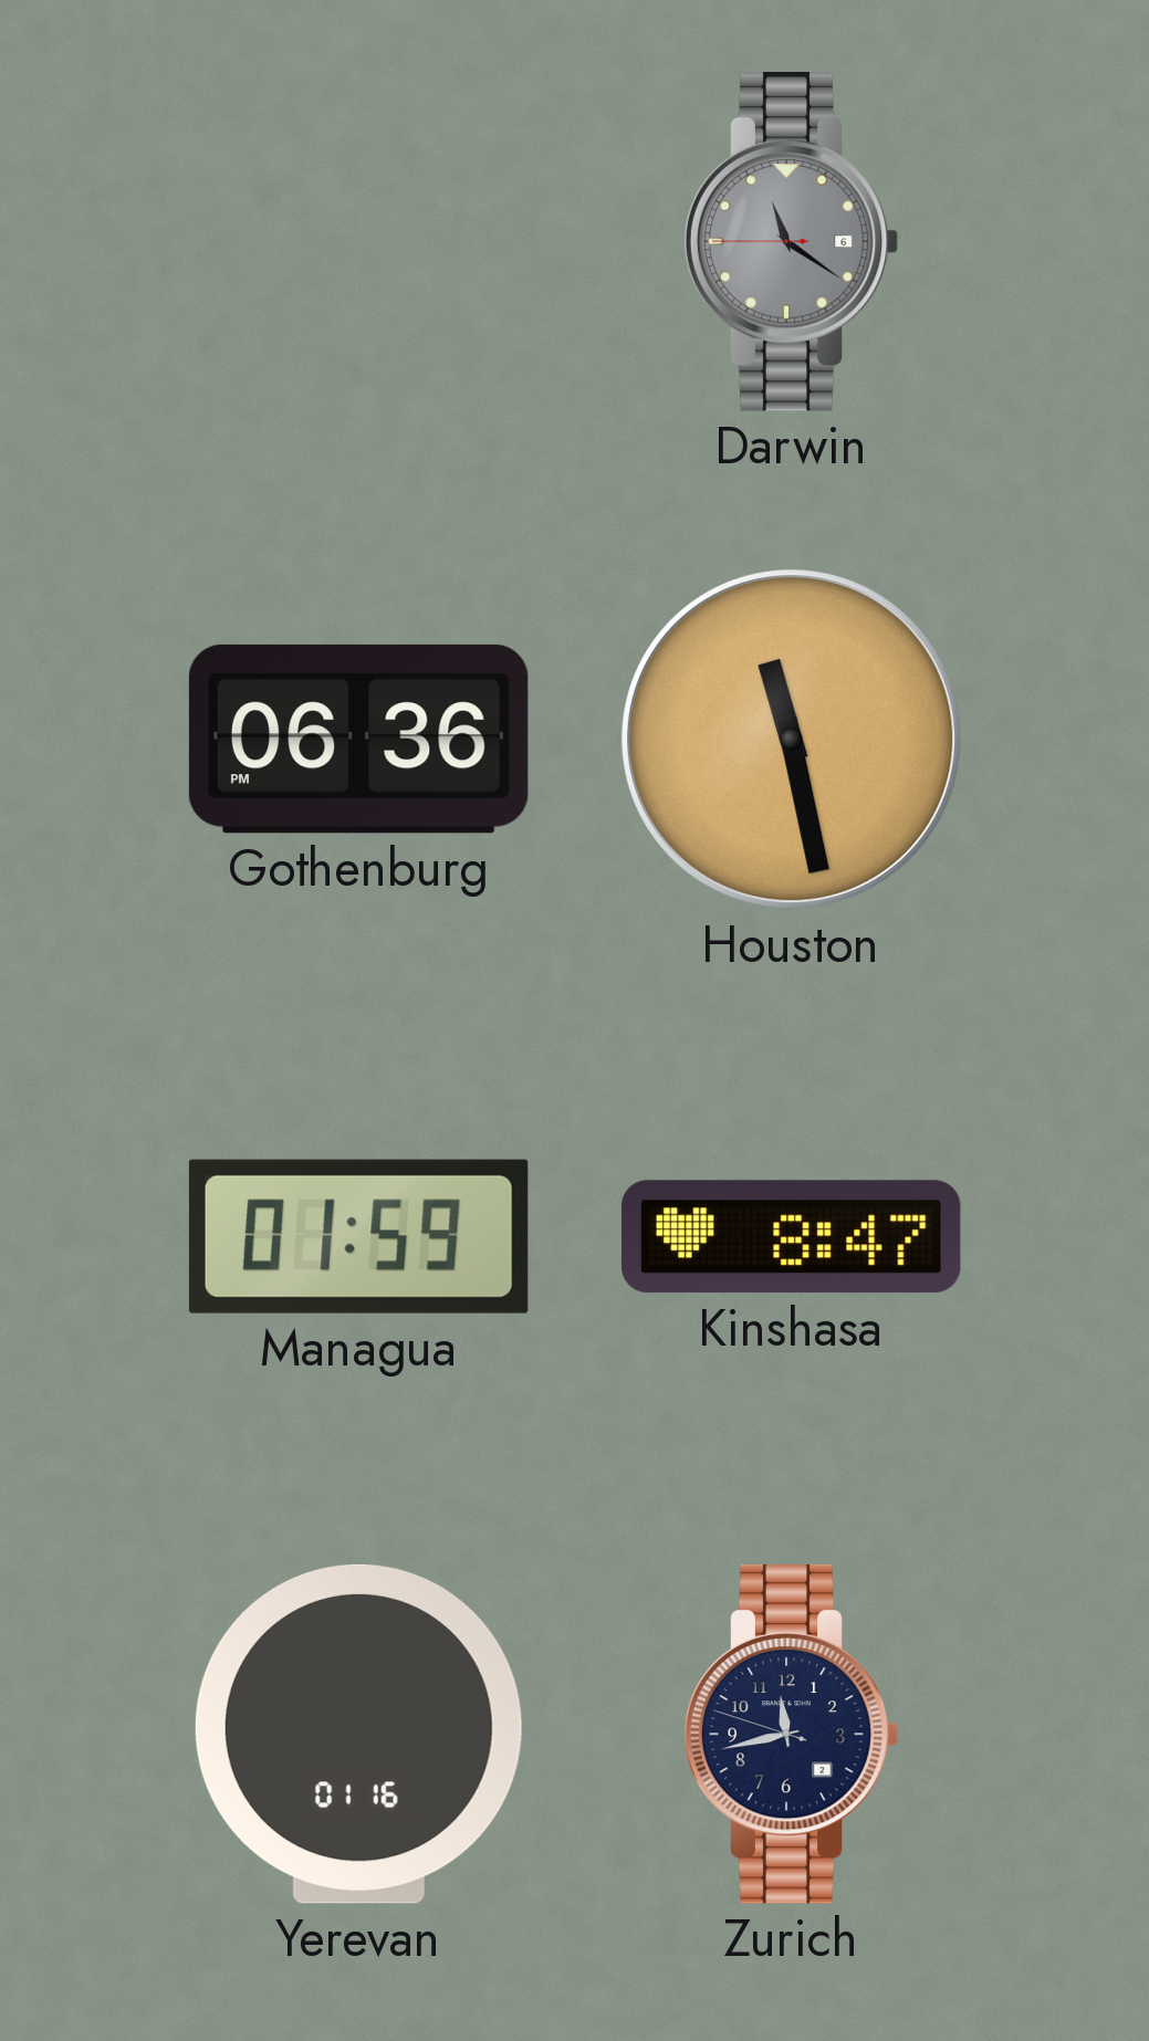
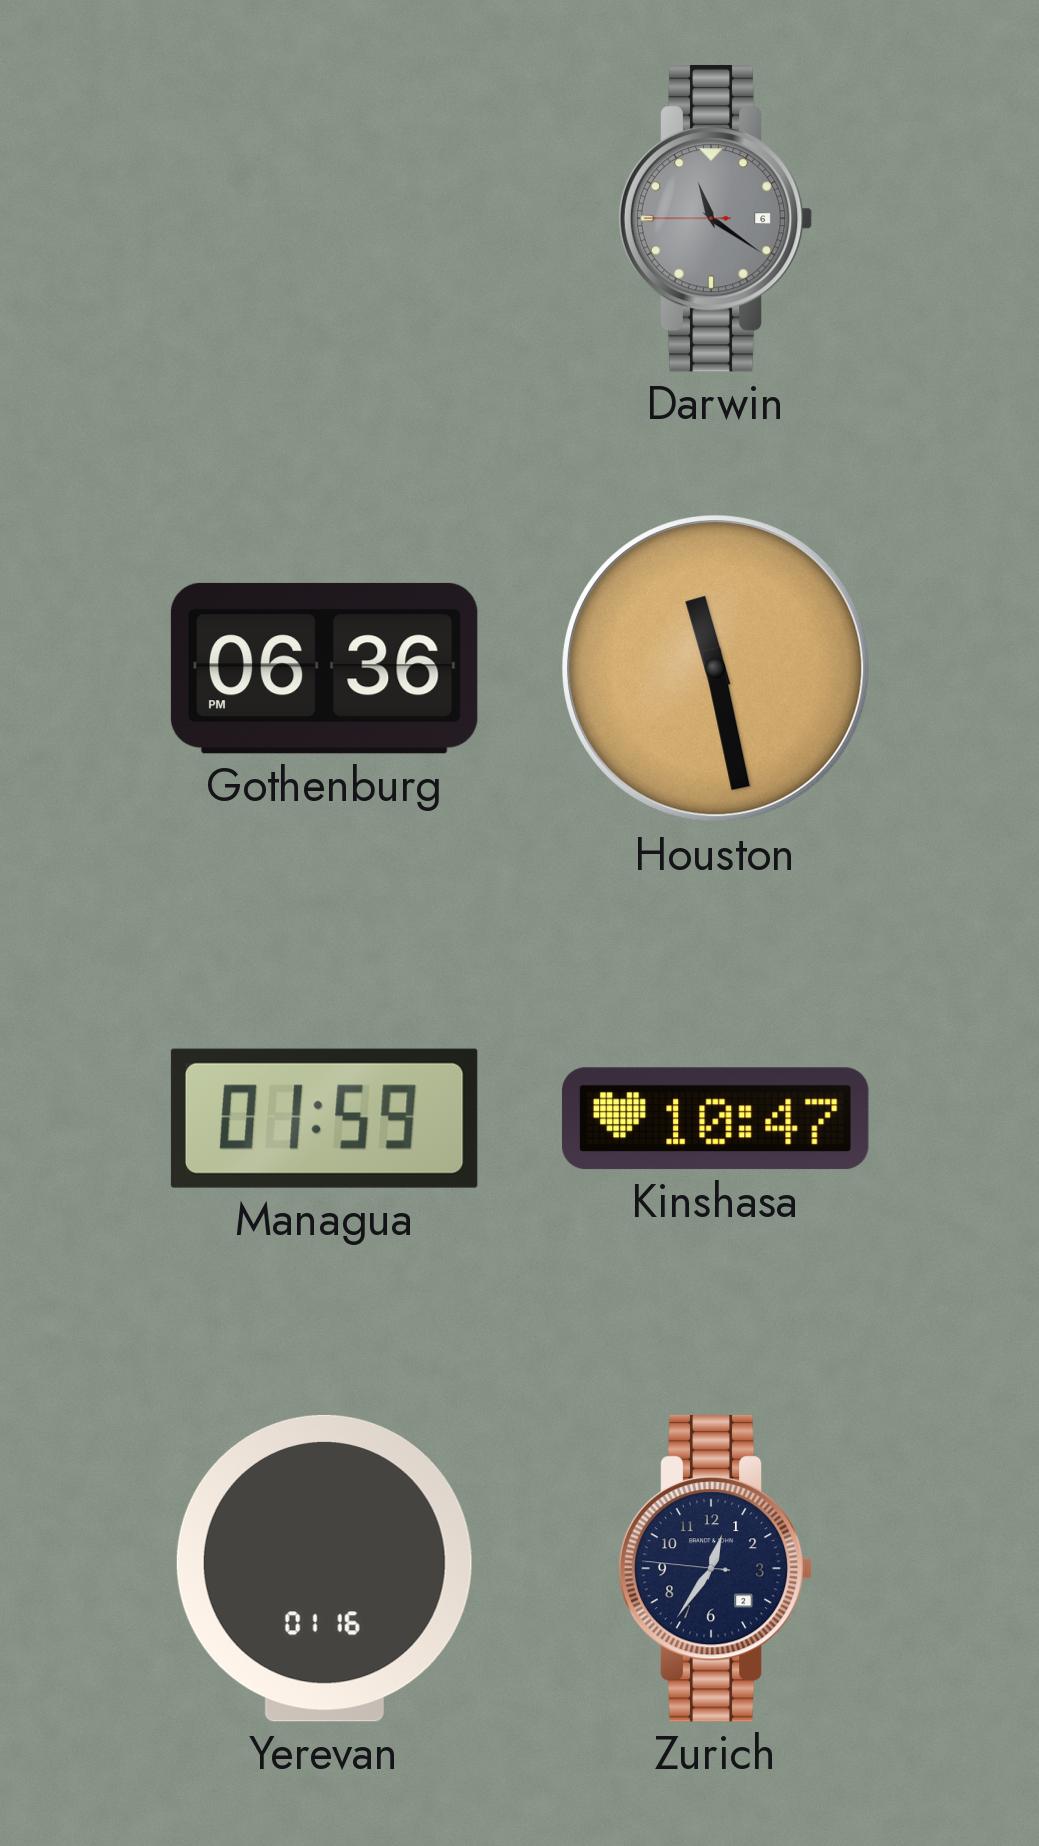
Kinshasa: 8:47 -> 10:47
Zurich: 11:42 -> 12:35
